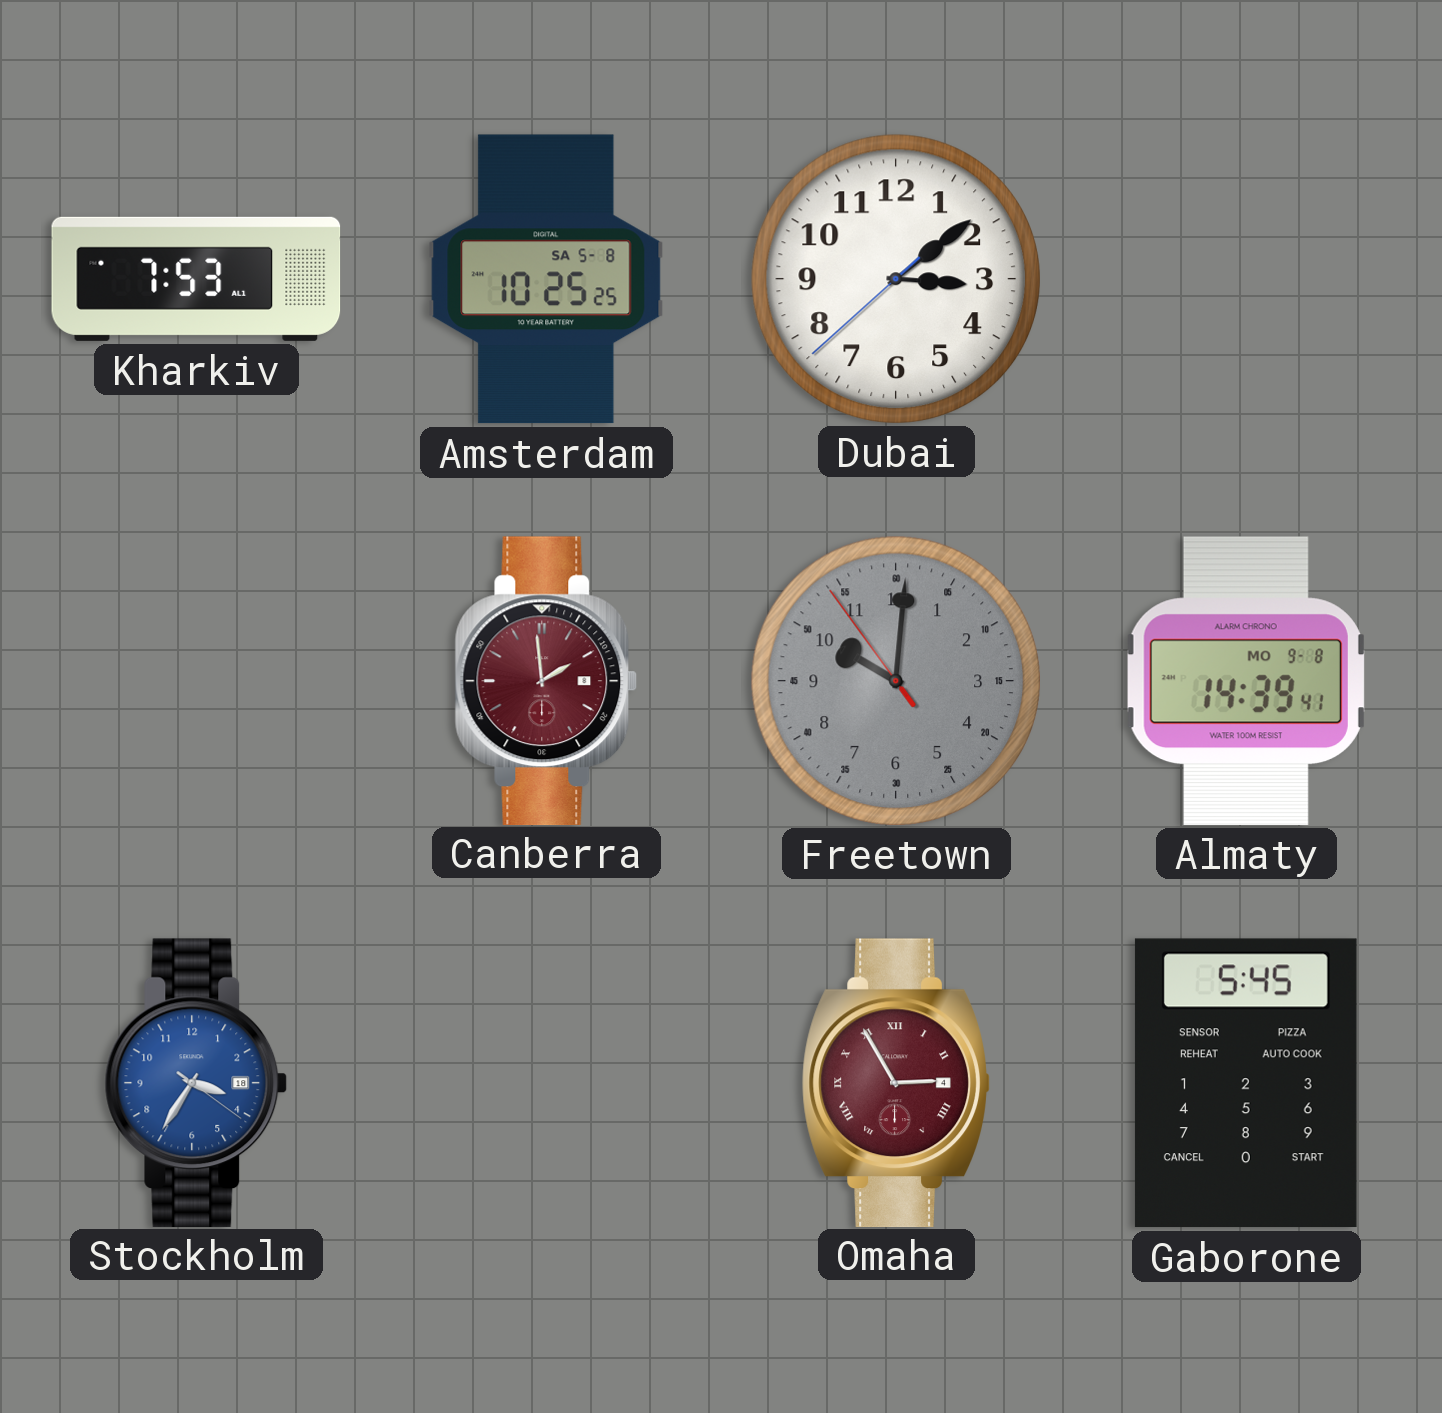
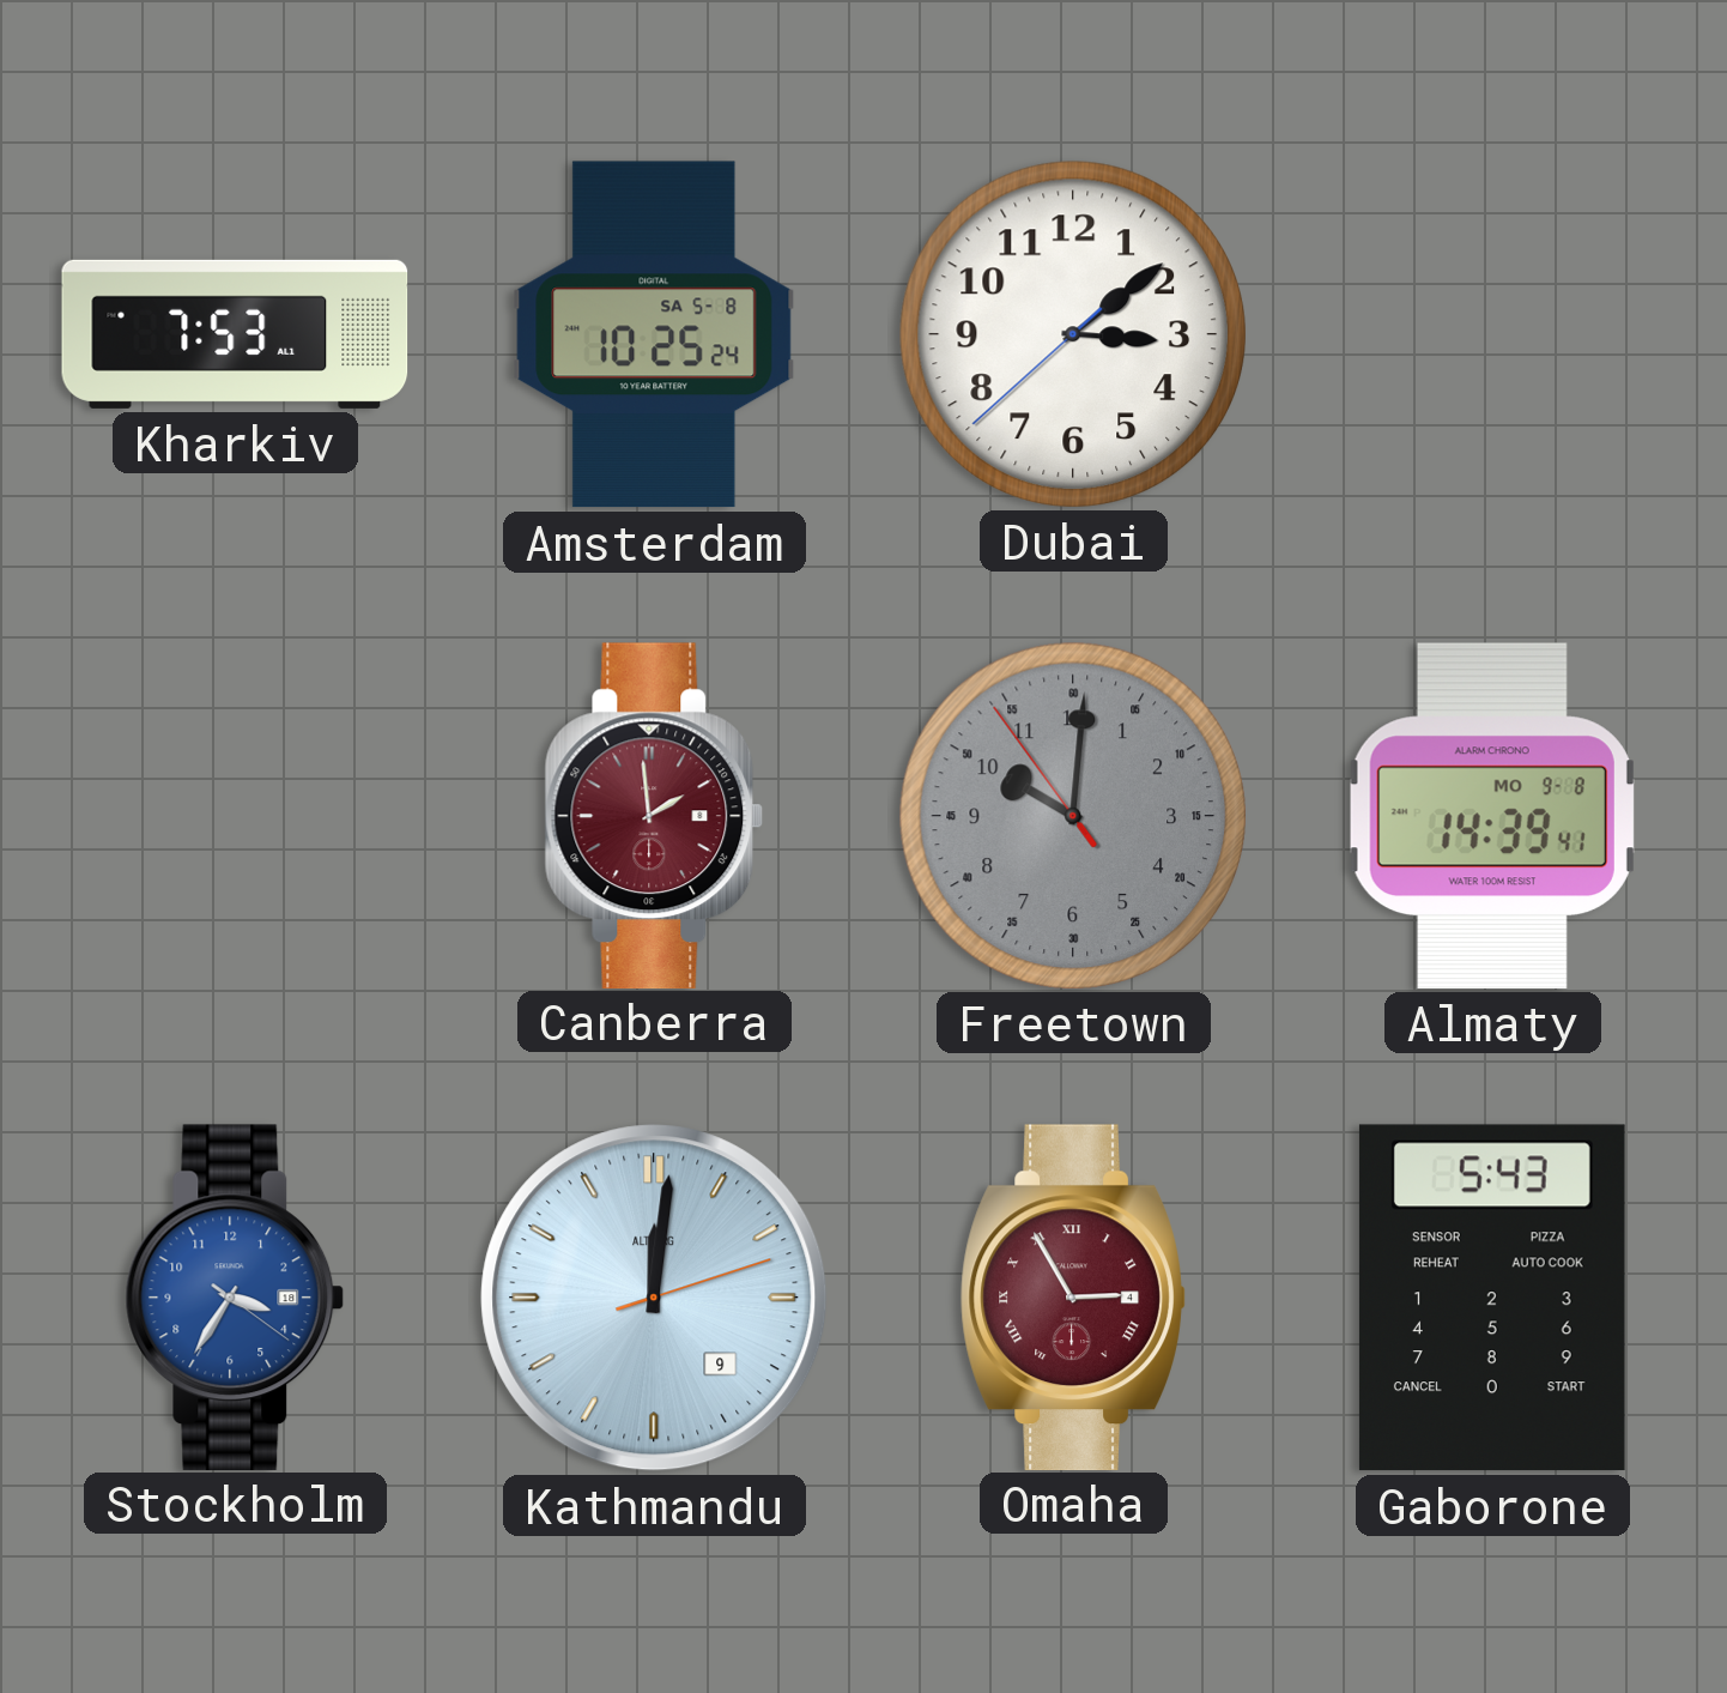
Amsterdam: 10:25:25 -> 10:25:24
Kathmandu: none -> 12:01
Gaborone: 5:45 -> 5:43
